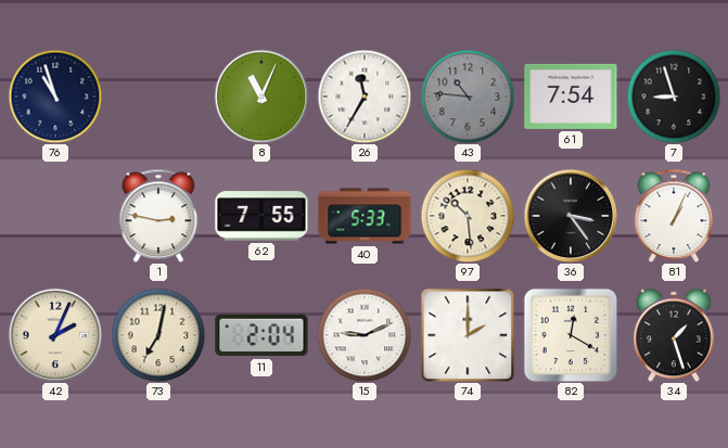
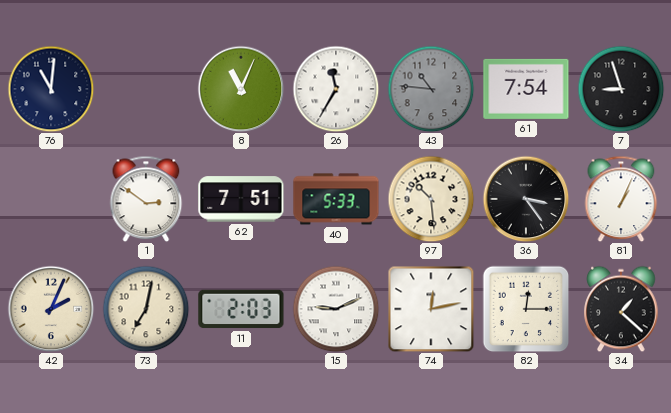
76: 10:57 -> 11:01
1: 2:47 -> 2:51
62: 7:55 -> 7:51
11: 2:04 -> 2:03
74: 2:00 -> 12:13
82: 12:20 -> 12:15
34: 1:27 -> 1:22
